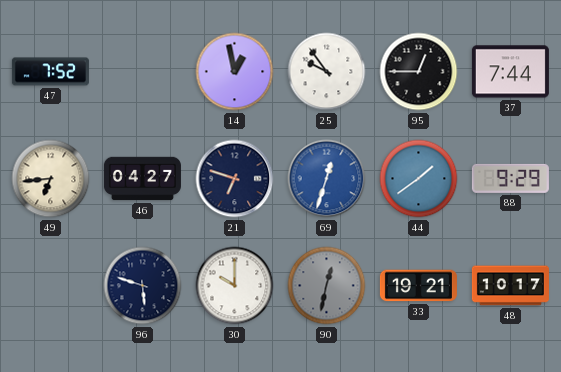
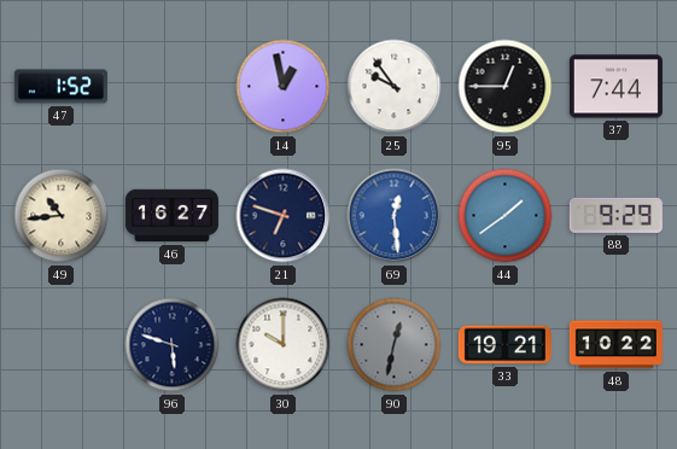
47: 7:52 -> 1:52
49: 6:44 -> 10:44
46: 04:27 -> 16:27
69: 12:33 -> 12:29
48: 10:17 -> 10:22
